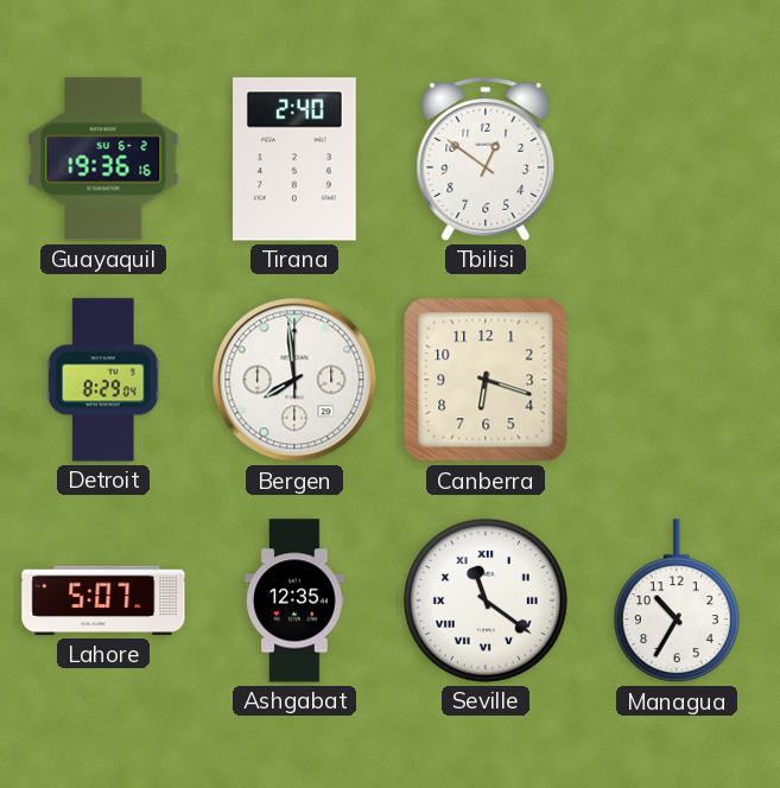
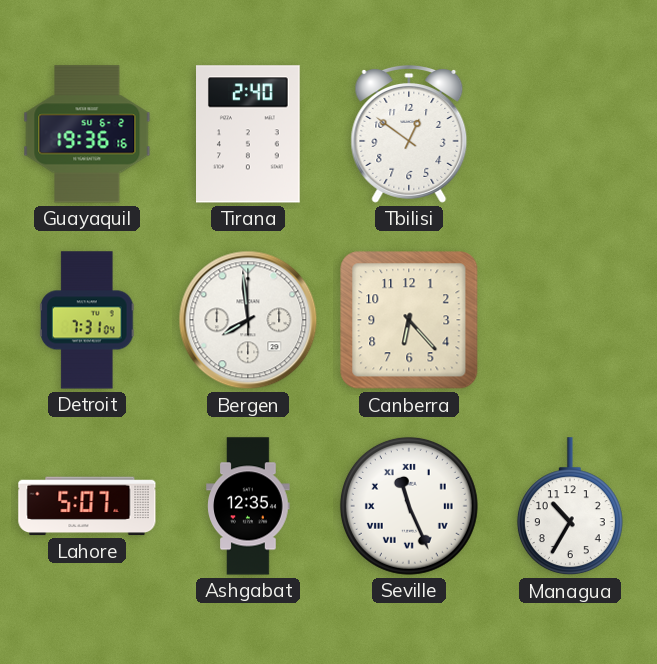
Detroit: 8:29 -> 7:31
Canberra: 6:18 -> 6:23
Seville: 11:21 -> 11:26
